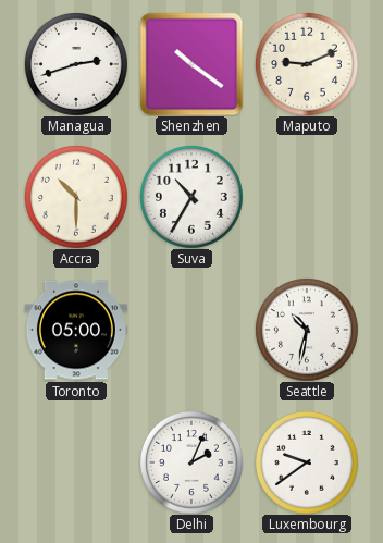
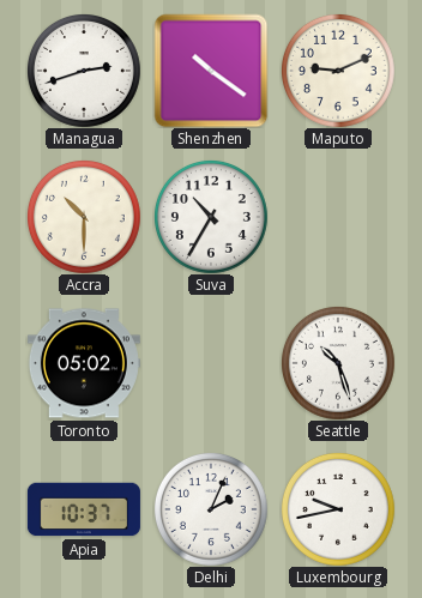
Toronto: 05:00 -> 05:02
Seattle: 10:32 -> 10:27
Apia: none -> 10:37
Luxembourg: 9:39 -> 9:43
